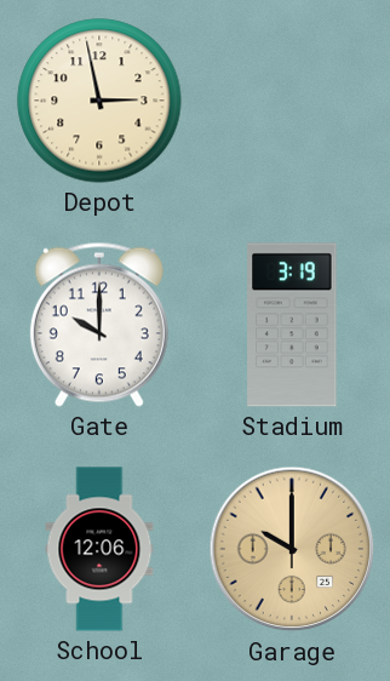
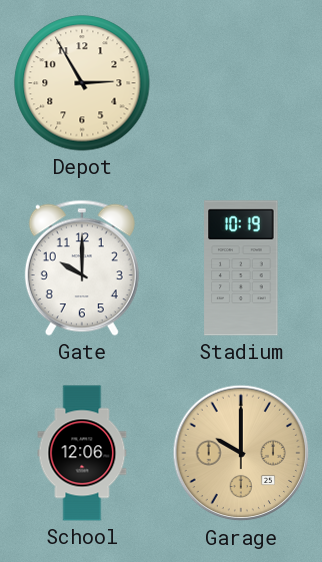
Depot: 2:58 -> 2:55
Stadium: 3:19 -> 10:19
